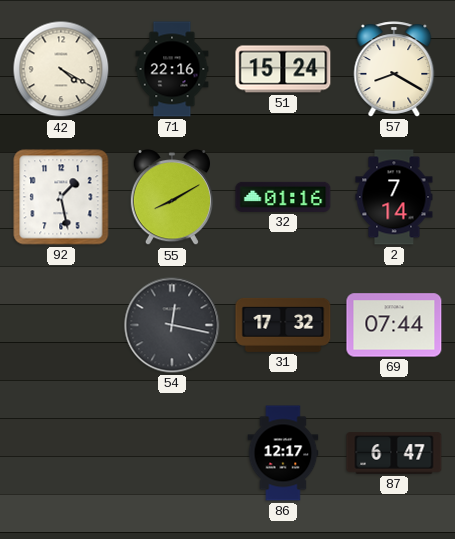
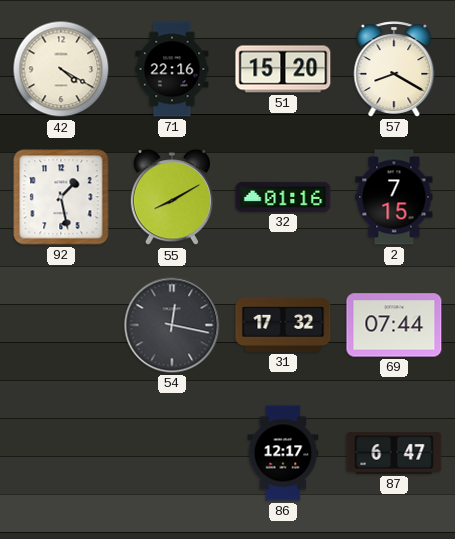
51: 15:24 -> 15:20
2: 7:14 -> 7:15
